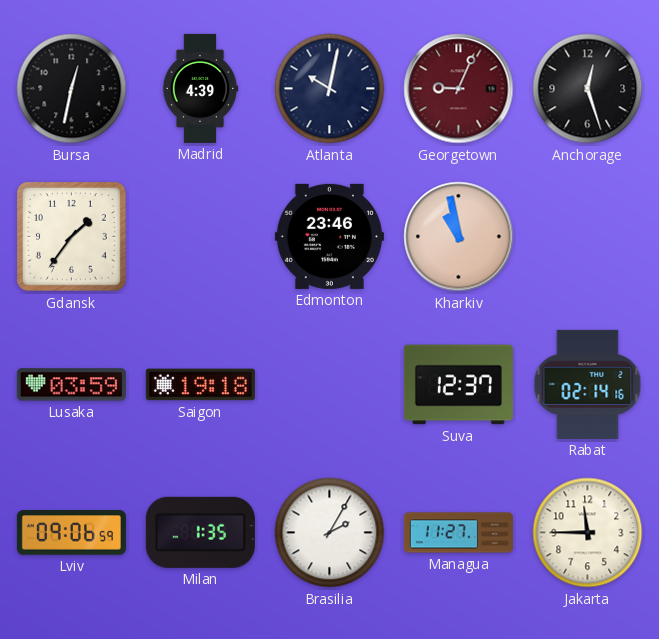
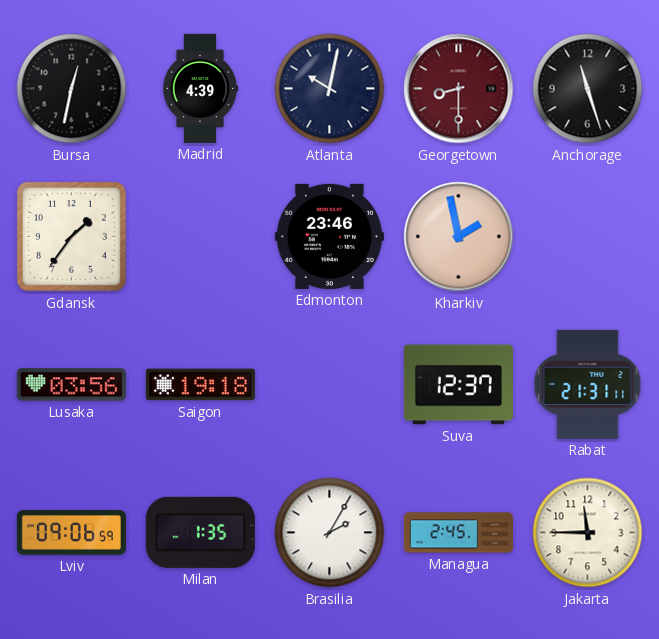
Georgetown: 9:04 -> 8:30
Anchorage: 12:27 -> 11:27
Kharkiv: 10:58 -> 1:58
Lusaka: 03:59 -> 03:56
Rabat: 02:14 -> 21:31
Managua: 11:27 -> 2:45
